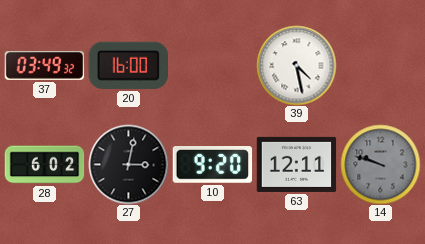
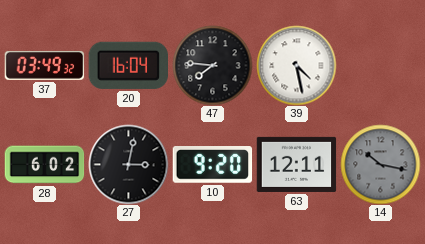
20: 16:00 -> 16:04
47: none -> 7:46
14: 9:48 -> 10:17
